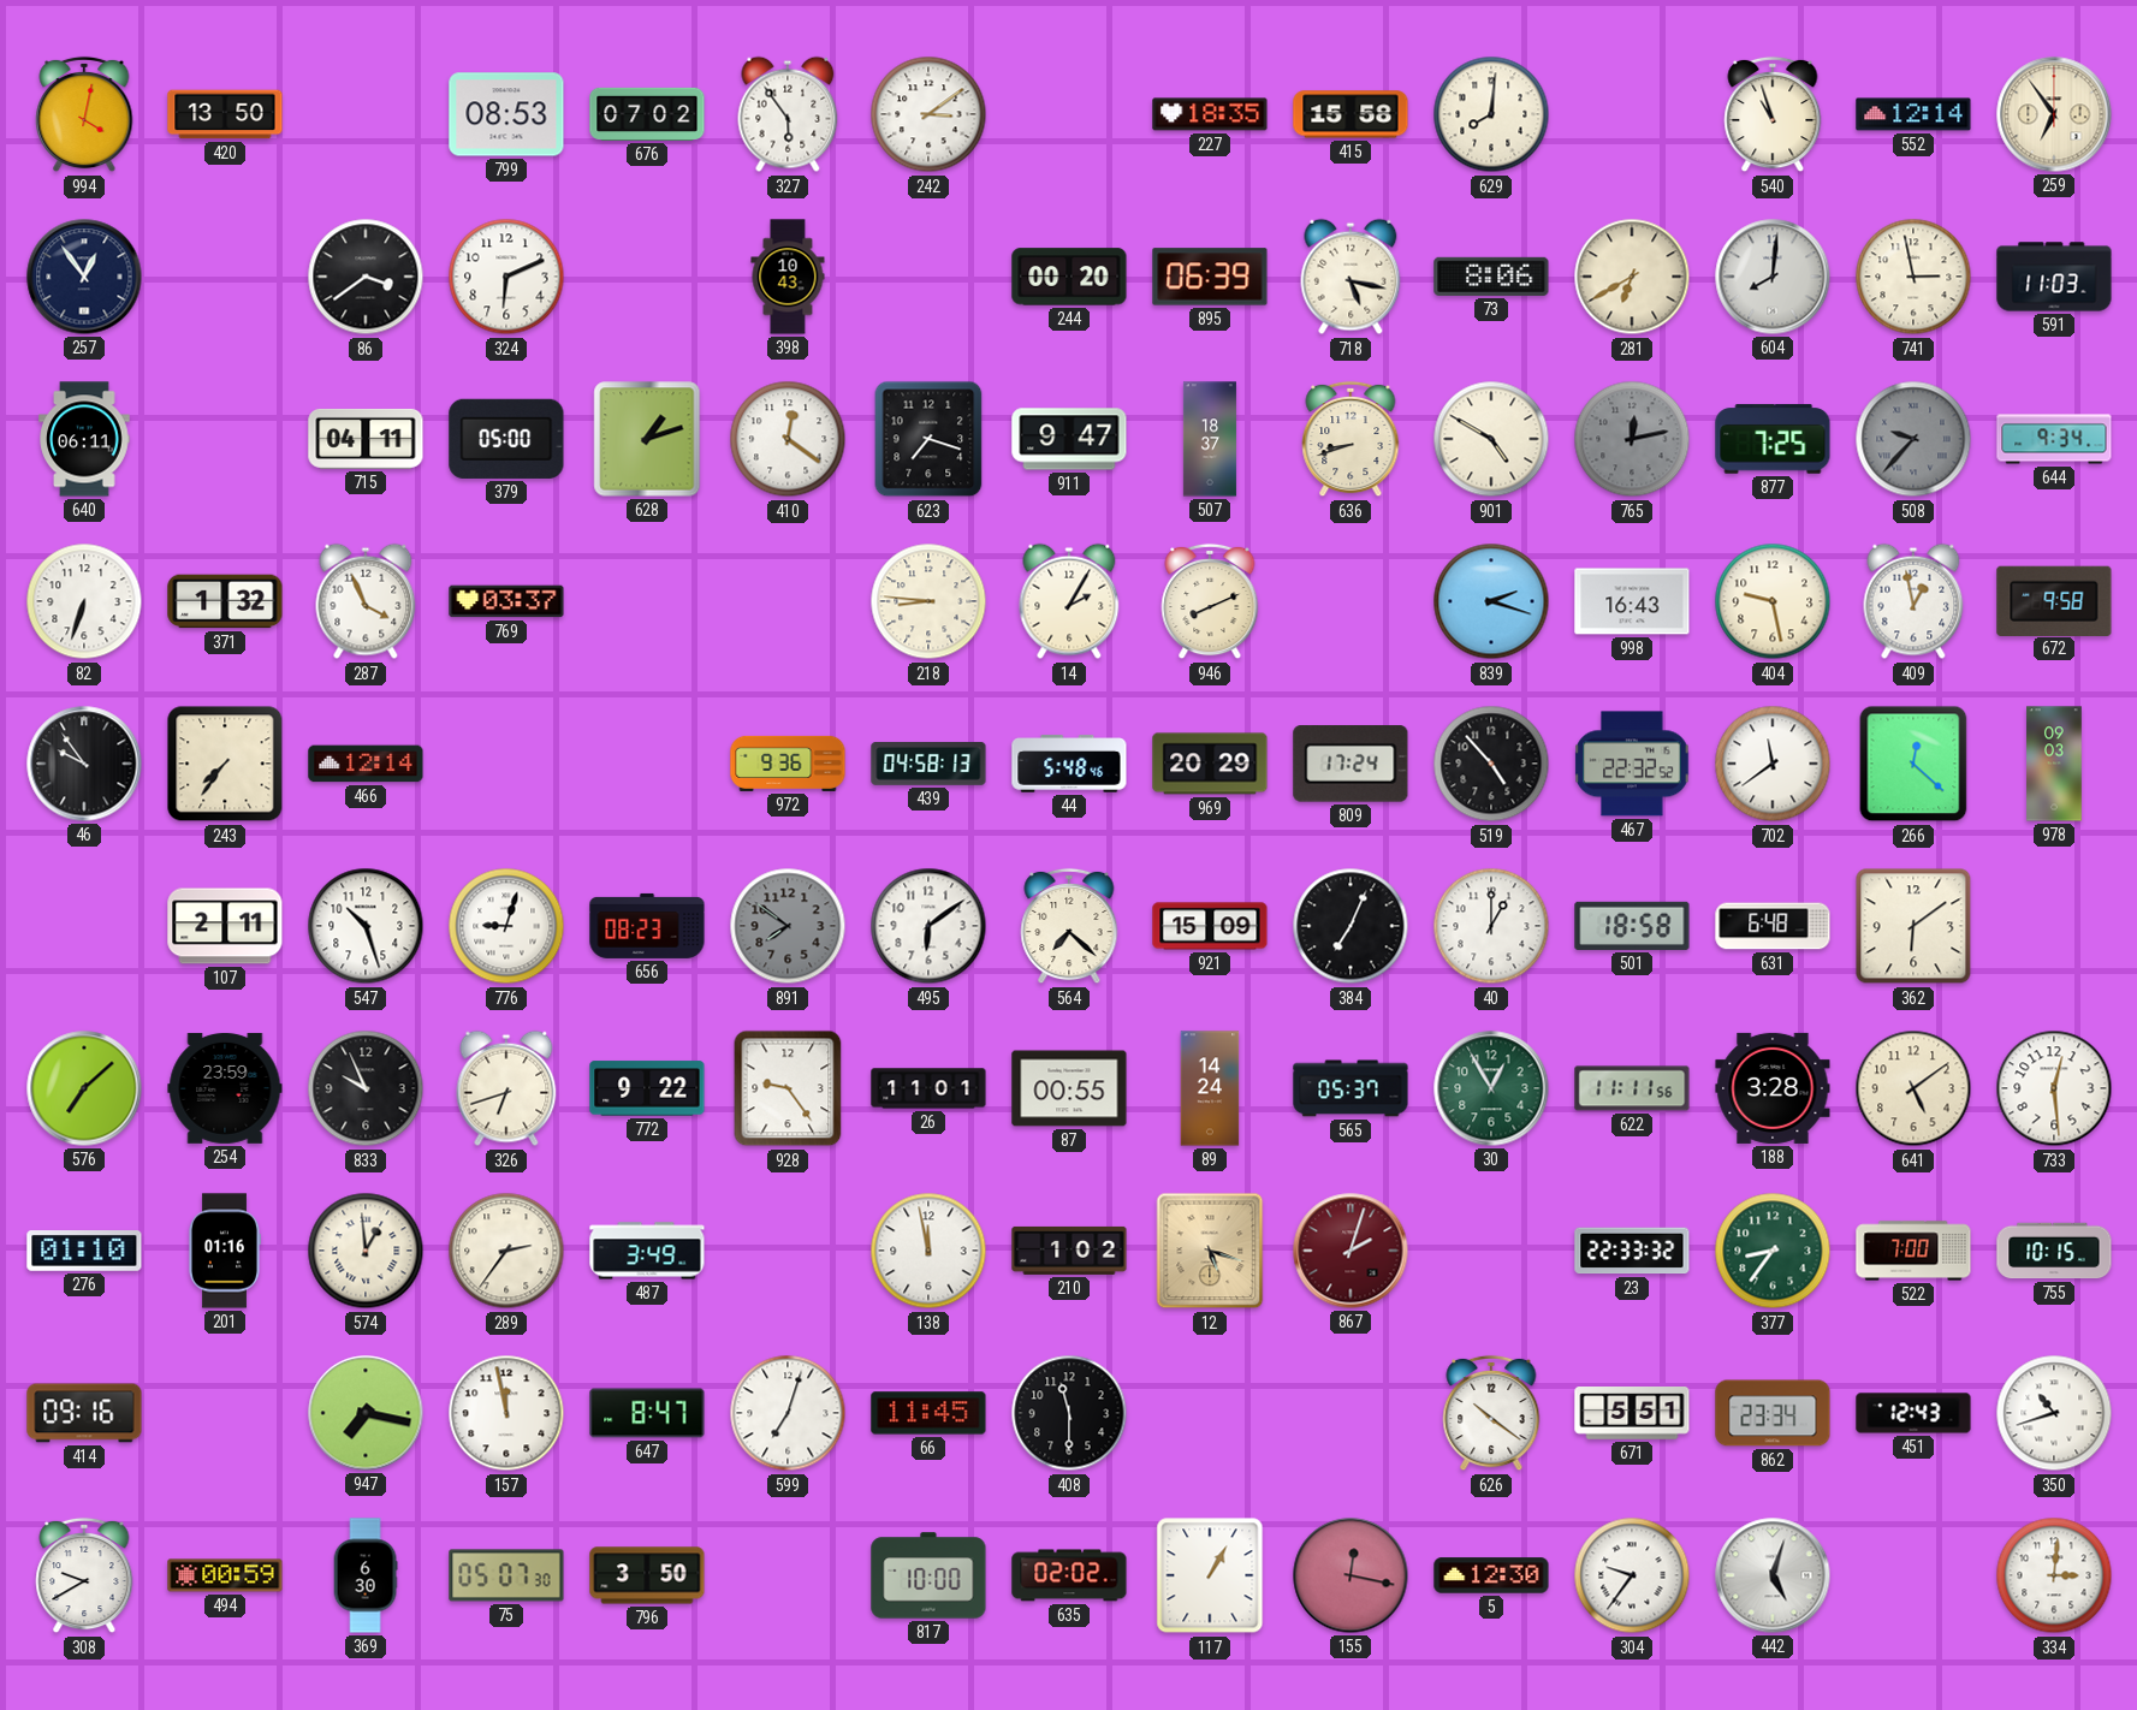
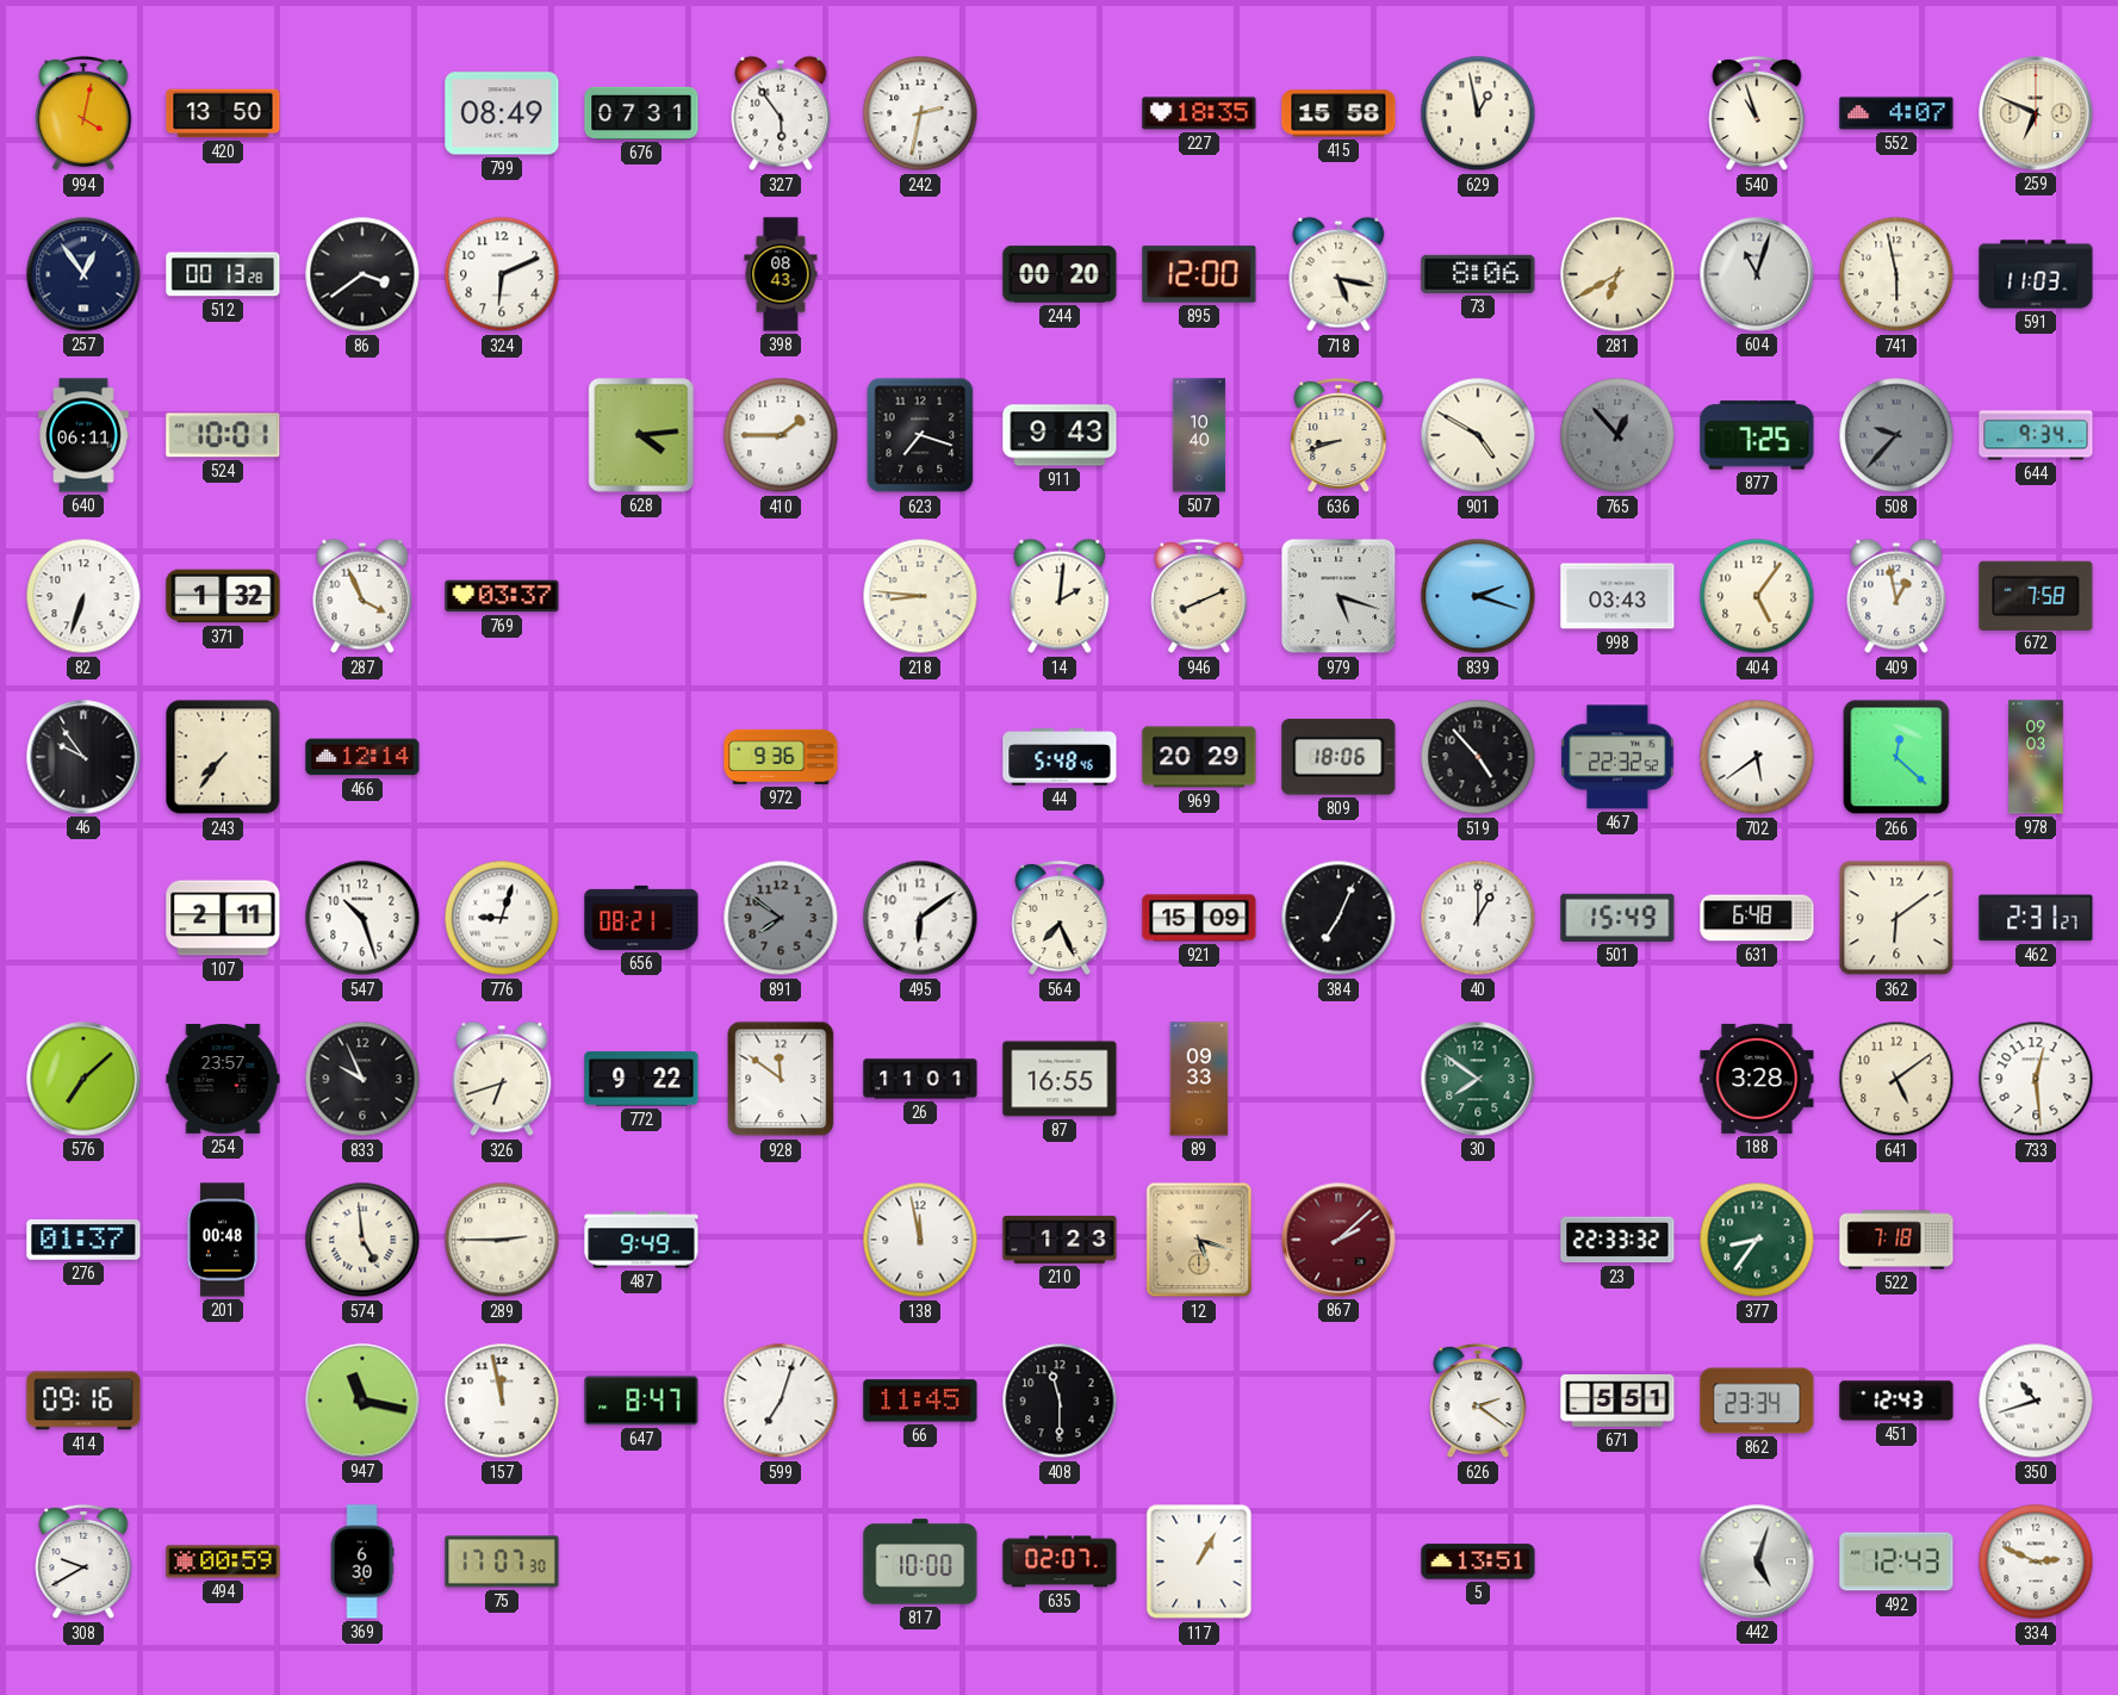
799: 08:53 -> 08:49
676: 07:02 -> 07:31
242: 3:09 -> 2:32
629: 8:01 -> 12:58
552: 12:14 -> 4:07
259: 6:54 -> 6:49
512: none -> 00:13
398: 10:43 -> 08:43
895: 06:39 -> 12:00
604: 8:01 -> 11:03
741: 2:58 -> 5:58
524: none -> 10:01
715: 04:11 -> none
379: 05:00 -> none
628: 1:12 -> 4:14
410: 12:21 -> 1:45
911: 9:47 -> 9:43
507: 18:37 -> 10:40
765: 12:13 -> 12:53
14: 2:05 -> 2:01
979: none -> 5:18
998: 16:43 -> 03:43
404: 9:28 -> 5:06
672: 9:58 -> 7:58
439: 04:58 -> none
809: 17:24 -> 18:06
702: 11:39 -> 5:39
656: 08:23 -> 08:21
564: 7:22 -> 7:26
501: 18:58 -> 15:49
462: none -> 2:31
254: 23:59 -> 23:57
928: 9:24 -> 11:51
87: 00:55 -> 16:55
89: 14:24 -> 09:33
565: 05:37 -> none
30: 12:55 -> 7:51
622: 11:11 -> none
276: 01:10 -> 01:37
201: 01:16 -> 00:48
574: 12:59 -> 4:59
289: 2:36 -> 2:45
487: 3:49 -> 9:49
210: 1:02 -> 1:23
867: 2:03 -> 2:08
522: 7:00 -> 7:18
755: 10:15 -> none
947: 7:17 -> 11:17
626: 10:21 -> 2:21
75: 05:07 -> 17:07
796: 3:50 -> none
635: 02:02 -> 02:07
155: 12:17 -> none
5: 12:30 -> 13:51
304: 9:36 -> none
492: none -> 12:43
334: 3:01 -> 2:49
